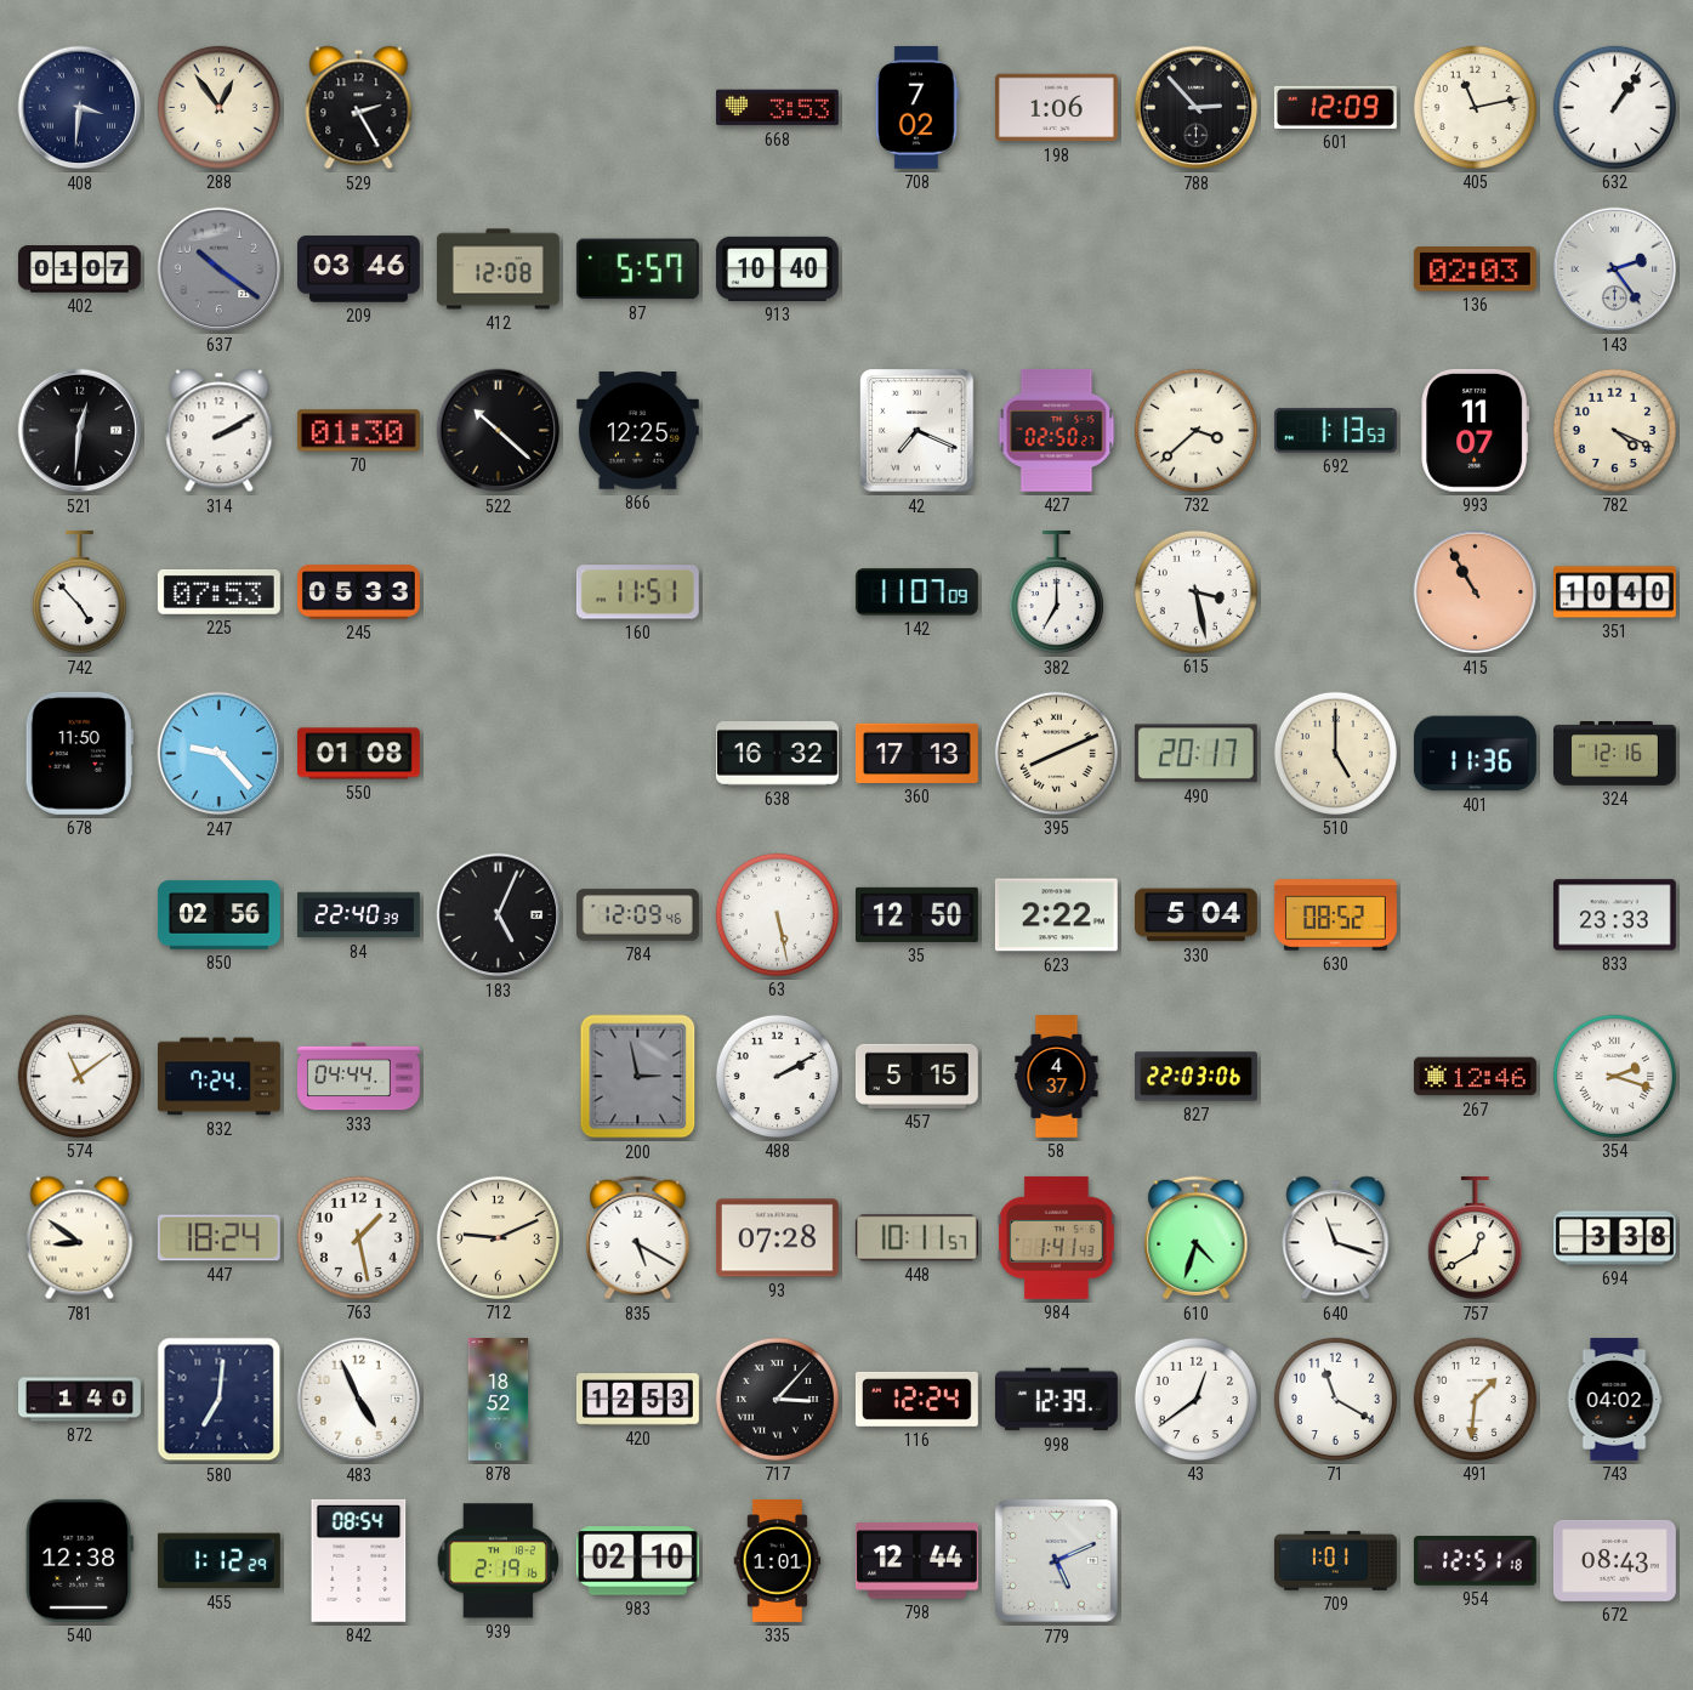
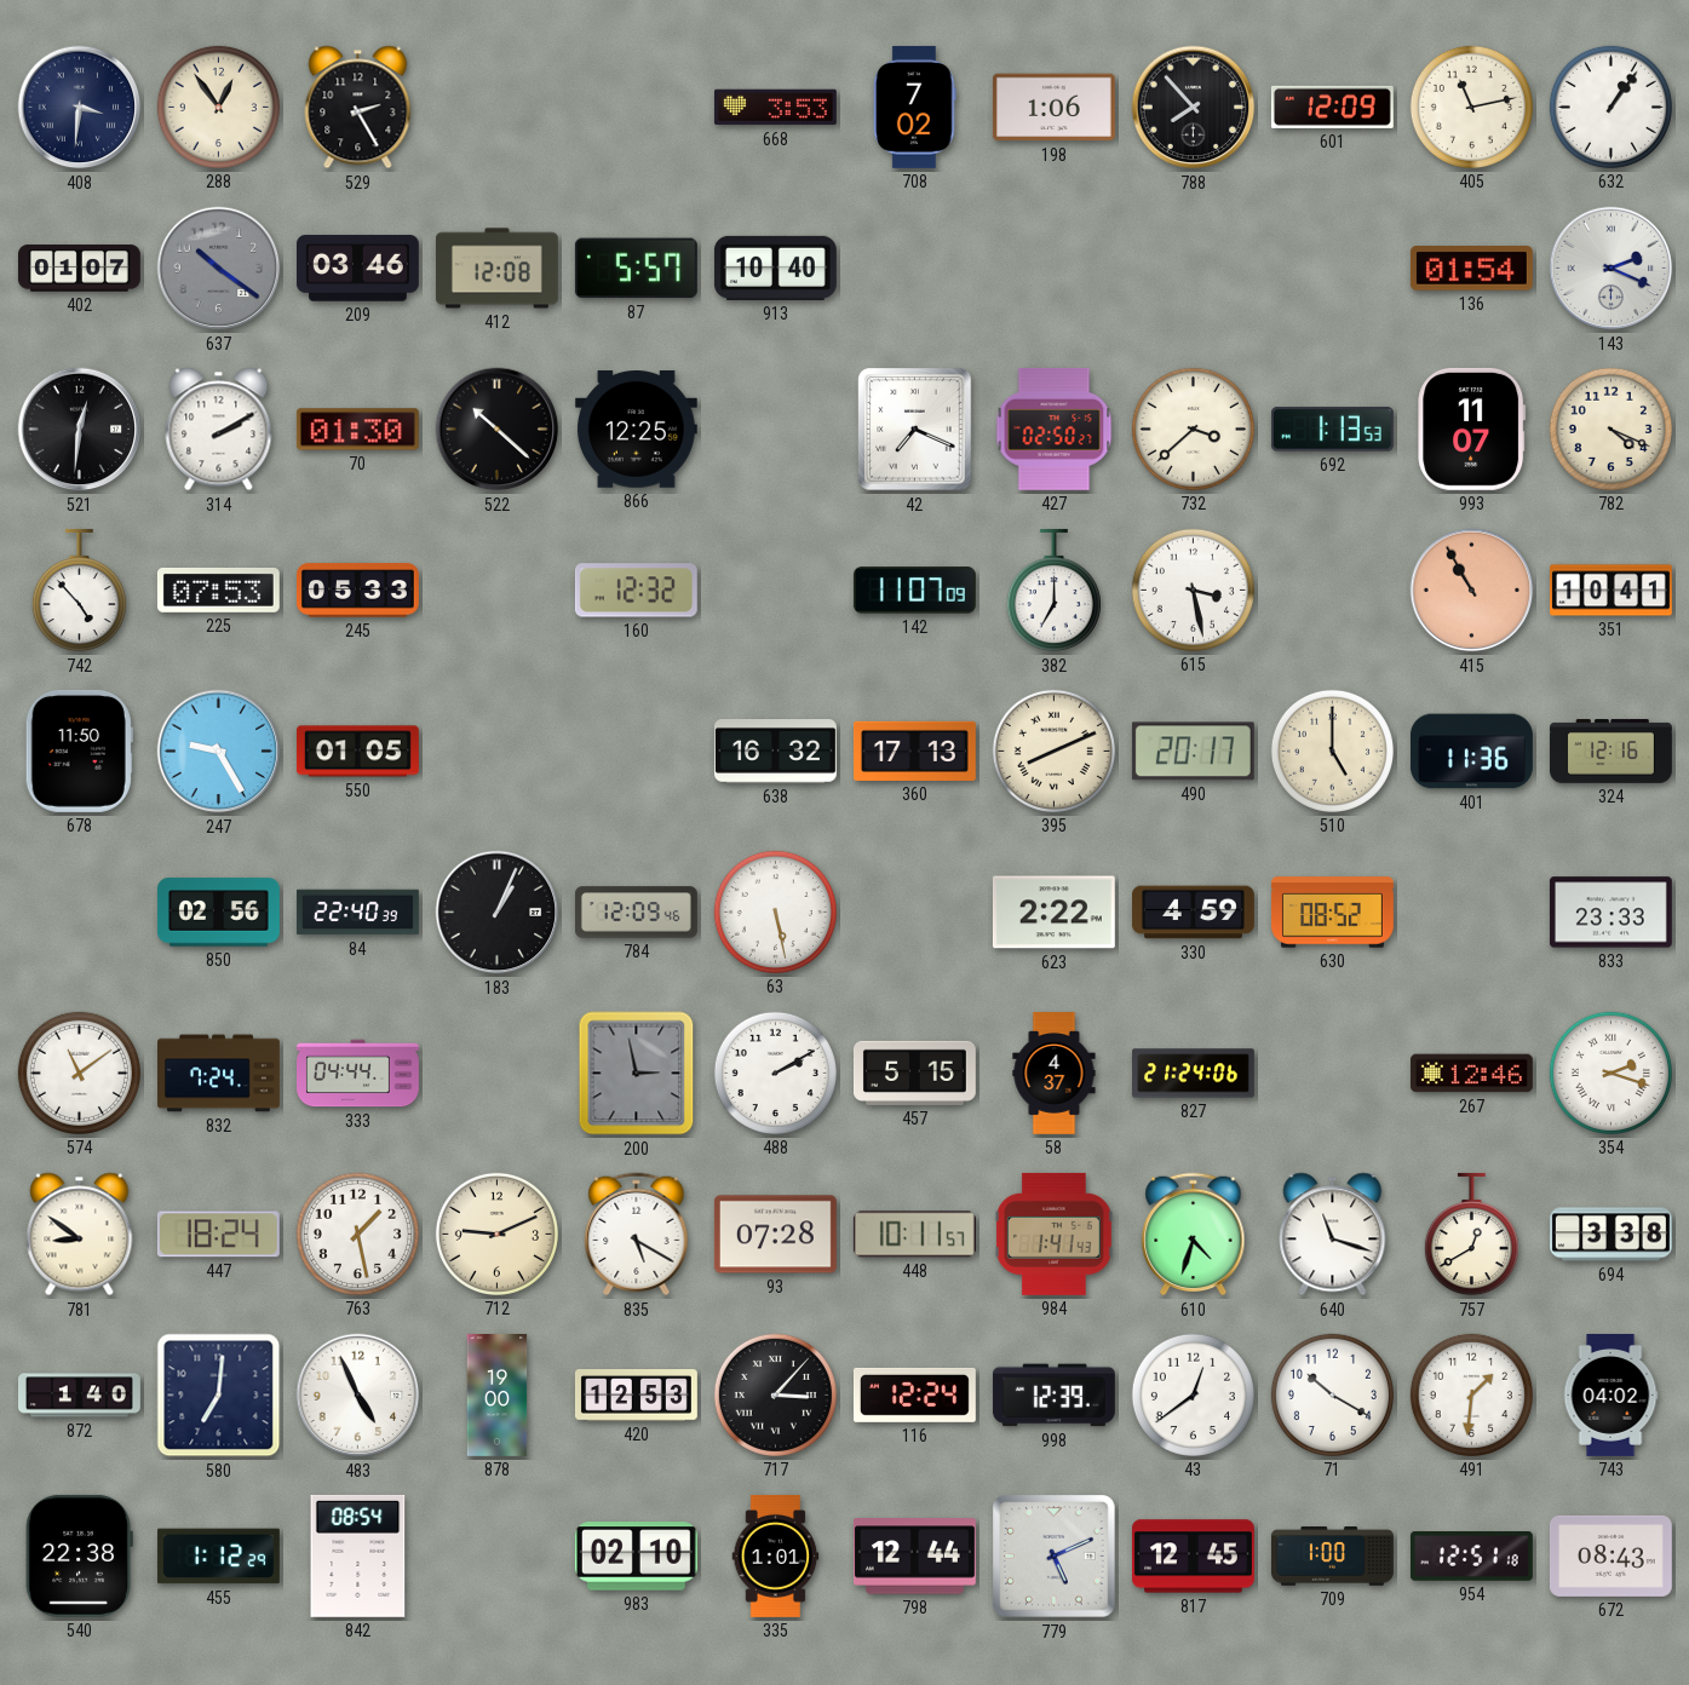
788: 2:53 -> 7:53
136: 02:03 -> 01:54
143: 2:24 -> 2:19
160: 11:51 -> 12:32
351: 10:40 -> 10:41
247: 9:23 -> 9:25
550: 01:08 -> 01:05
183: 5:04 -> 1:04
35: 12:50 -> none
330: 5:04 -> 4:59
827: 22:03 -> 21:24
878: 18:52 -> 19:00
71: 11:20 -> 10:20
540: 12:38 -> 22:38
939: 2:19 -> none
817: none -> 12:45
709: 1:01 -> 1:00
